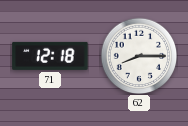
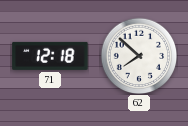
62: 8:15 -> 7:52
